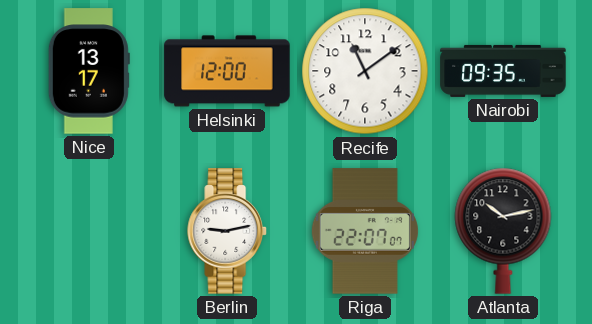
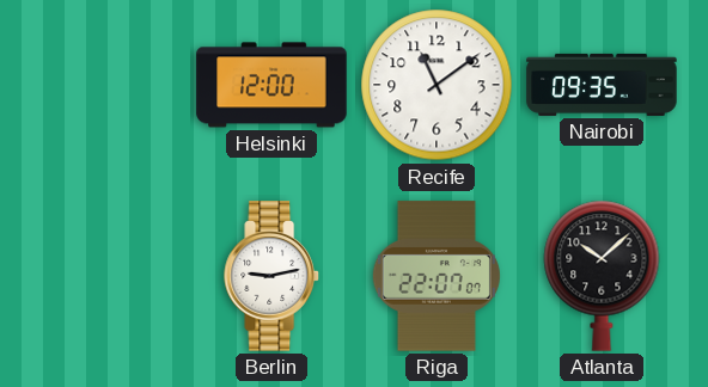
Nice: 13:17 -> none
Atlanta: 10:13 -> 10:08
